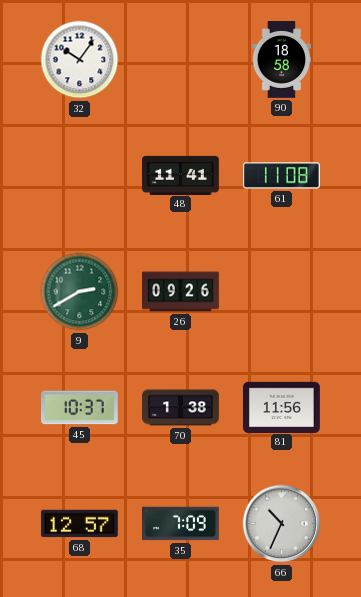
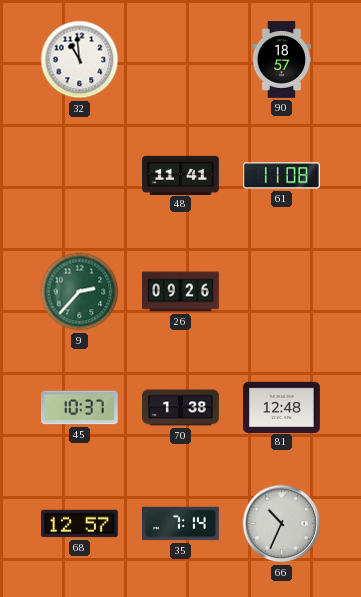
32: 10:06 -> 10:59
90: 18:58 -> 18:57
9: 2:40 -> 2:37
81: 11:56 -> 12:48
35: 7:09 -> 7:14
